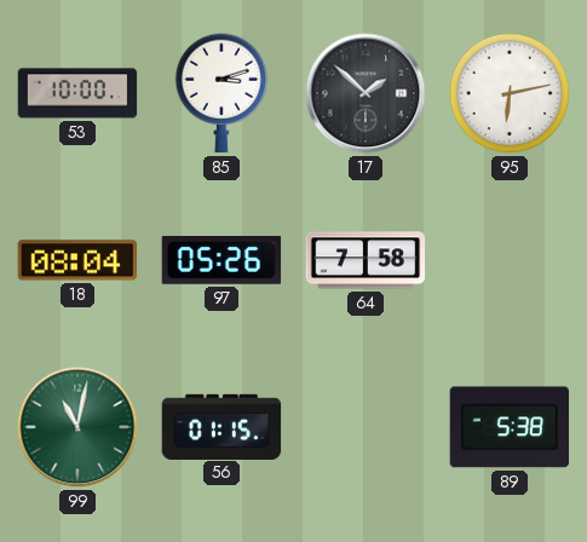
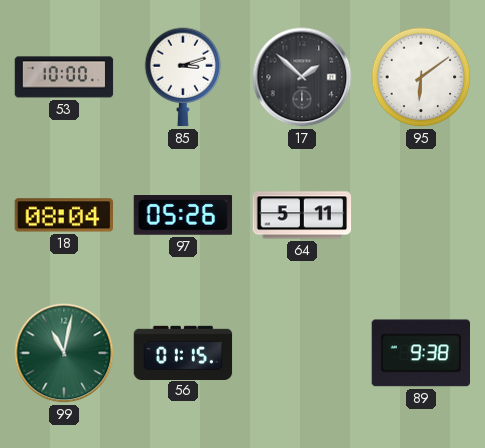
95: 6:13 -> 6:09
64: 7:58 -> 5:11
89: 5:38 -> 9:38
